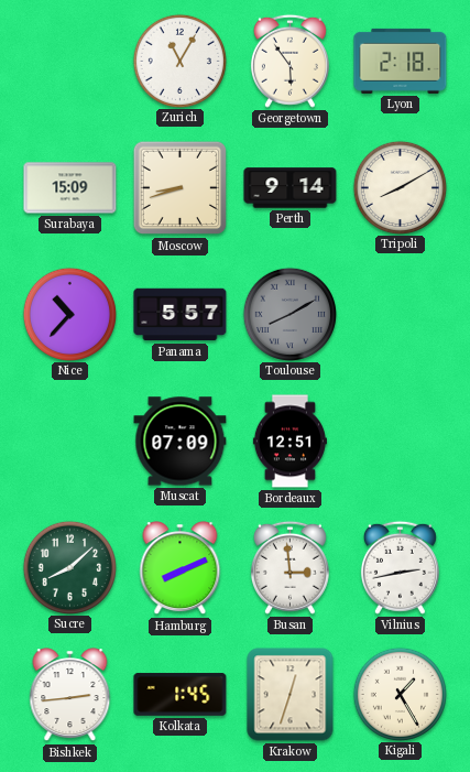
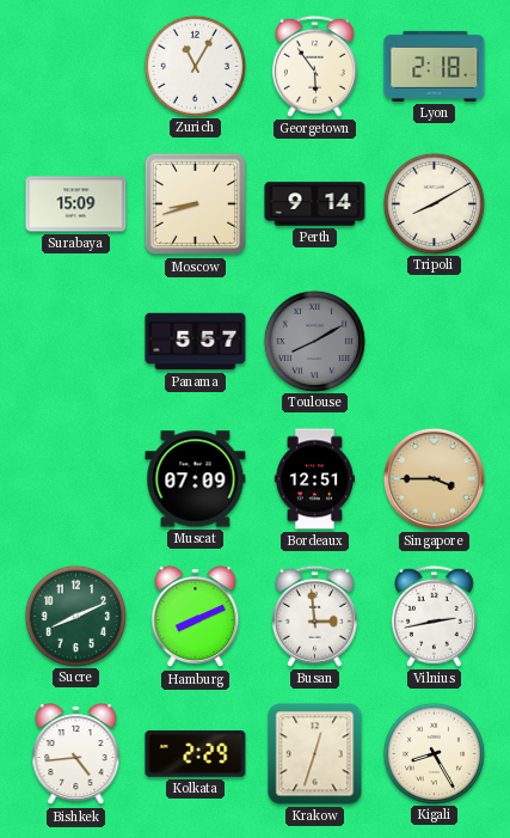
Nice: 10:37 -> none
Singapore: none -> 3:45
Sucre: 8:08 -> 8:11
Bishkek: 2:44 -> 4:44
Kolkata: 1:45 -> 2:29
Kigali: 1:25 -> 8:25
